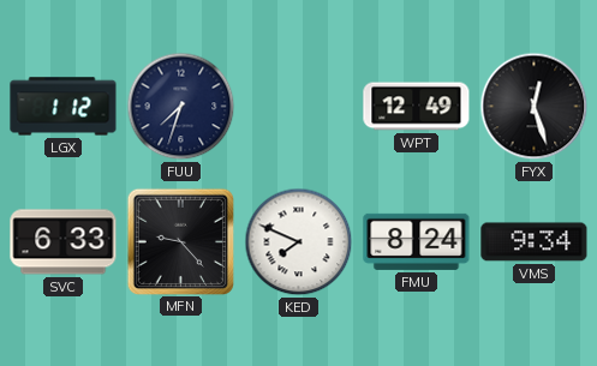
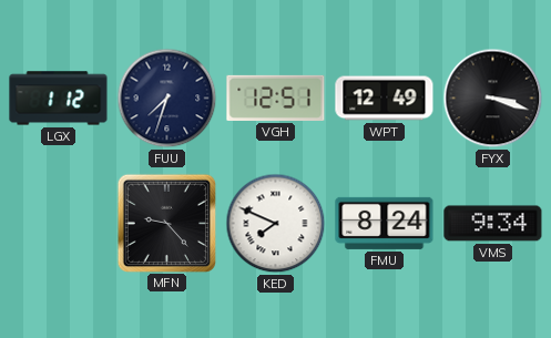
VGH: none -> 12:51
FYX: 12:27 -> 3:18
SVC: 6:33 -> none
